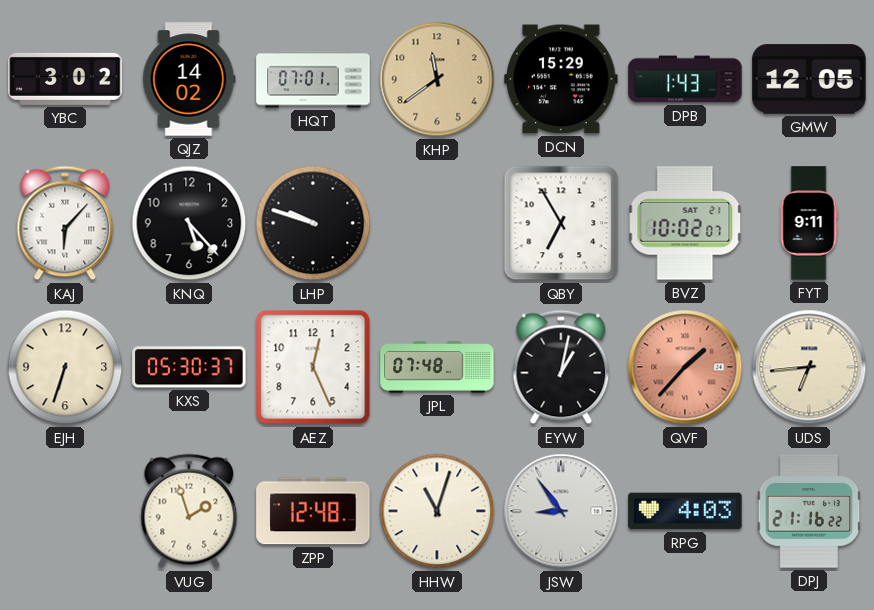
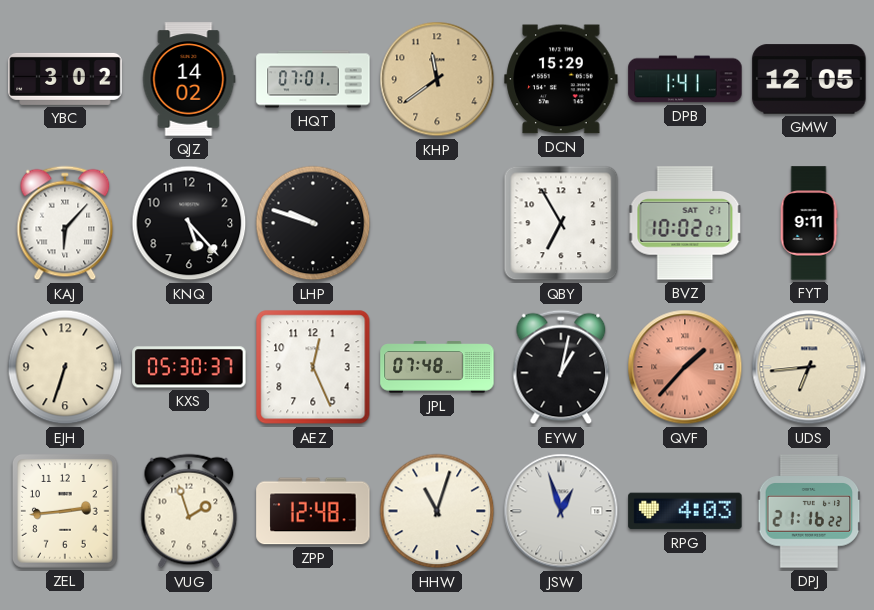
DPB: 1:43 -> 1:41
ZEL: none -> 2:44
JSW: 8:54 -> 12:57
